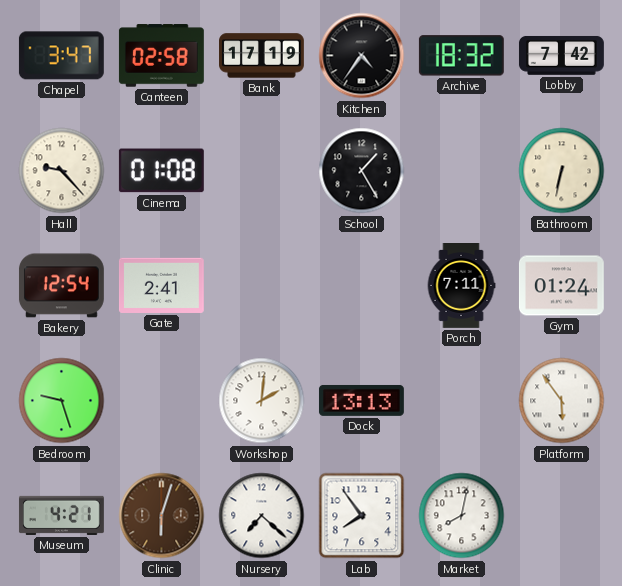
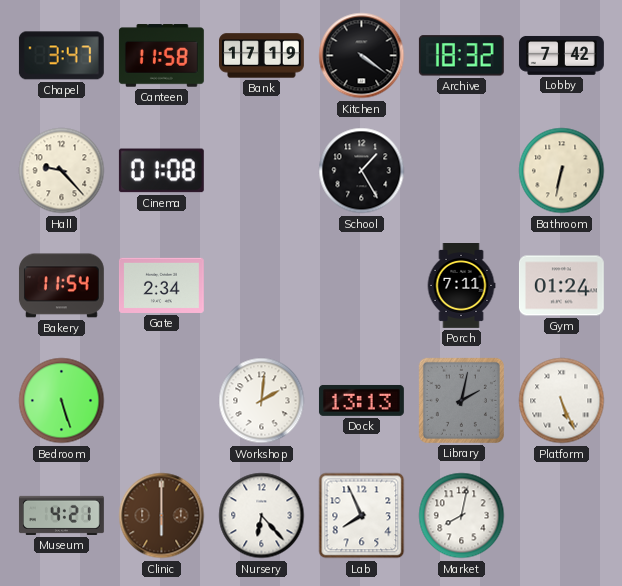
Canteen: 02:58 -> 11:58
Kitchen: 4:36 -> 4:21
Bakery: 12:54 -> 11:54
Gate: 2:41 -> 2:34
Bedroom: 9:27 -> 5:27
Library: none -> 2:02
Platform: 5:54 -> 5:26
Clinic: 6:03 -> 6:00
Nursery: 7:22 -> 6:23
Lab: 7:54 -> 7:56
